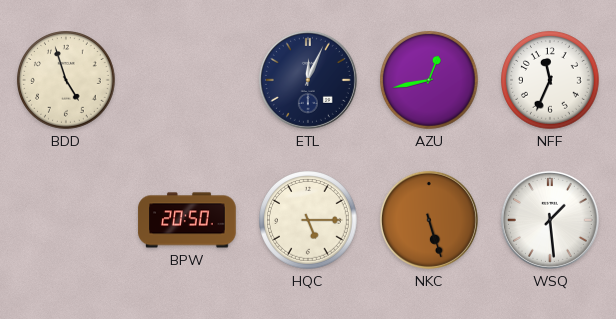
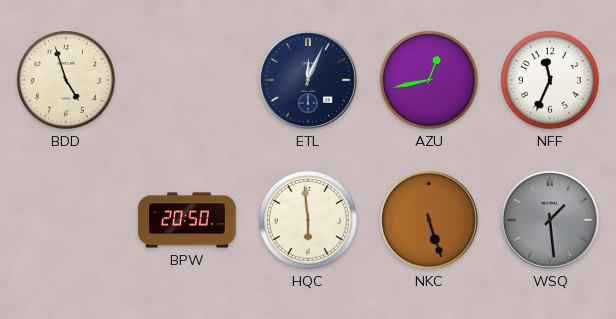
HQC: 5:15 -> 5:59
WSQ dial: white -> grey
